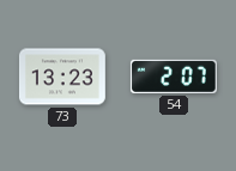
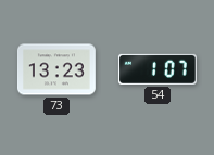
54: 2:07 -> 1:07
